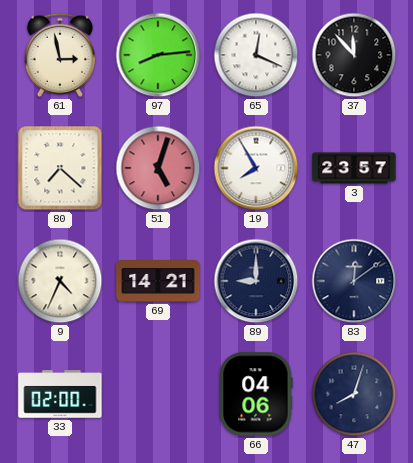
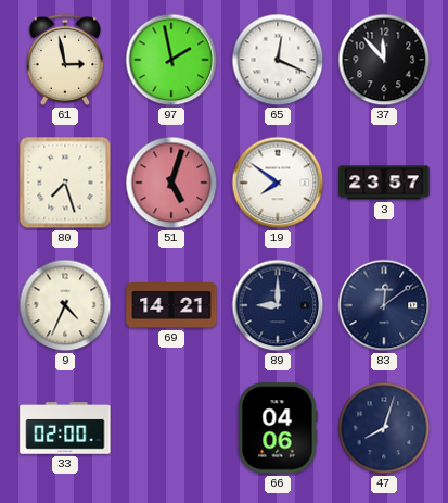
97: 8:14 -> 1:58
80: 7:22 -> 7:27
19: 7:55 -> 7:51
